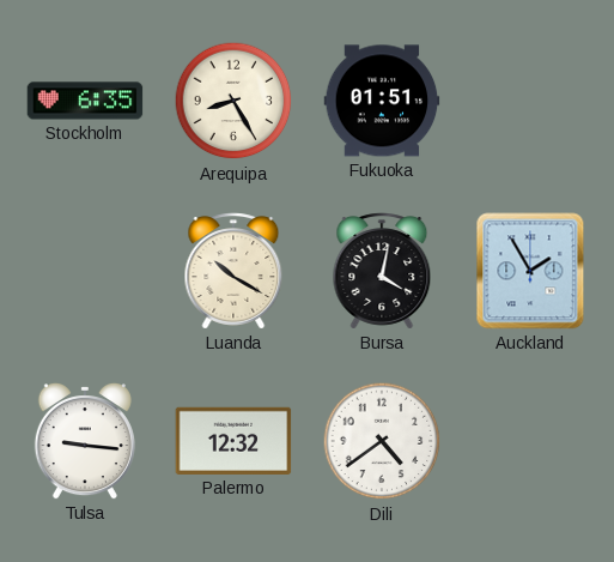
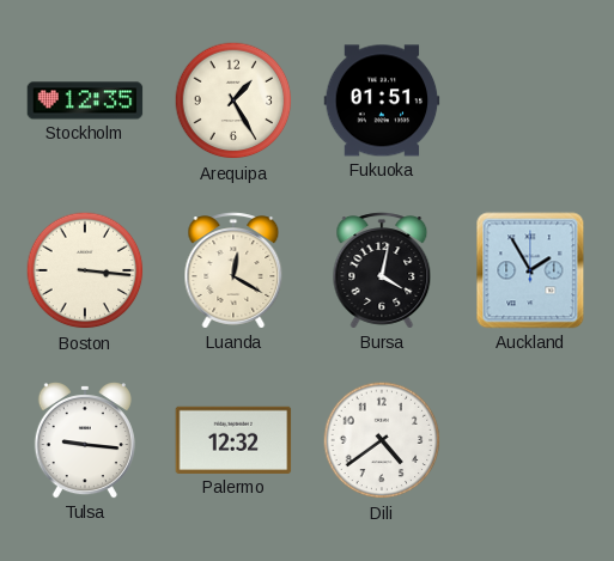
Stockholm: 6:35 -> 12:35
Arequipa: 8:25 -> 1:25
Boston: none -> 3:16
Luanda: 10:20 -> 12:20
